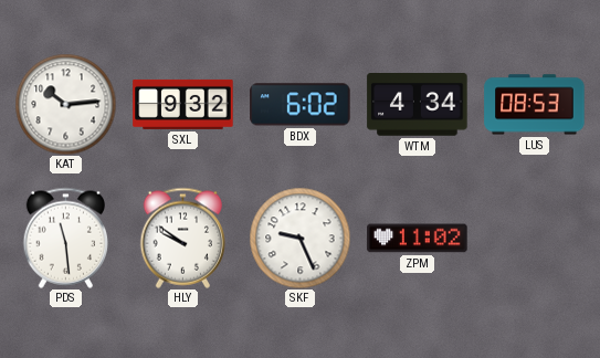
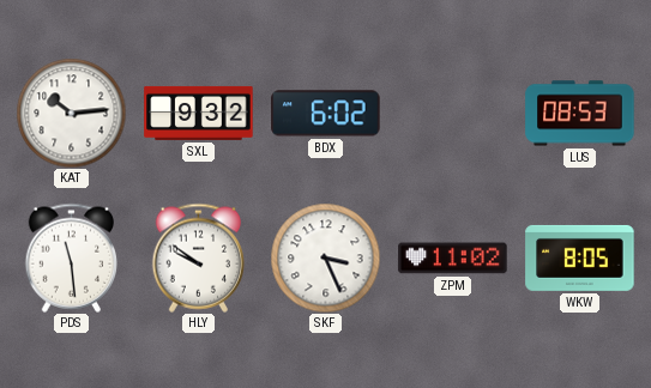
WTM: 4:34 -> none
SKF: 9:26 -> 3:26
WKW: none -> 8:05
